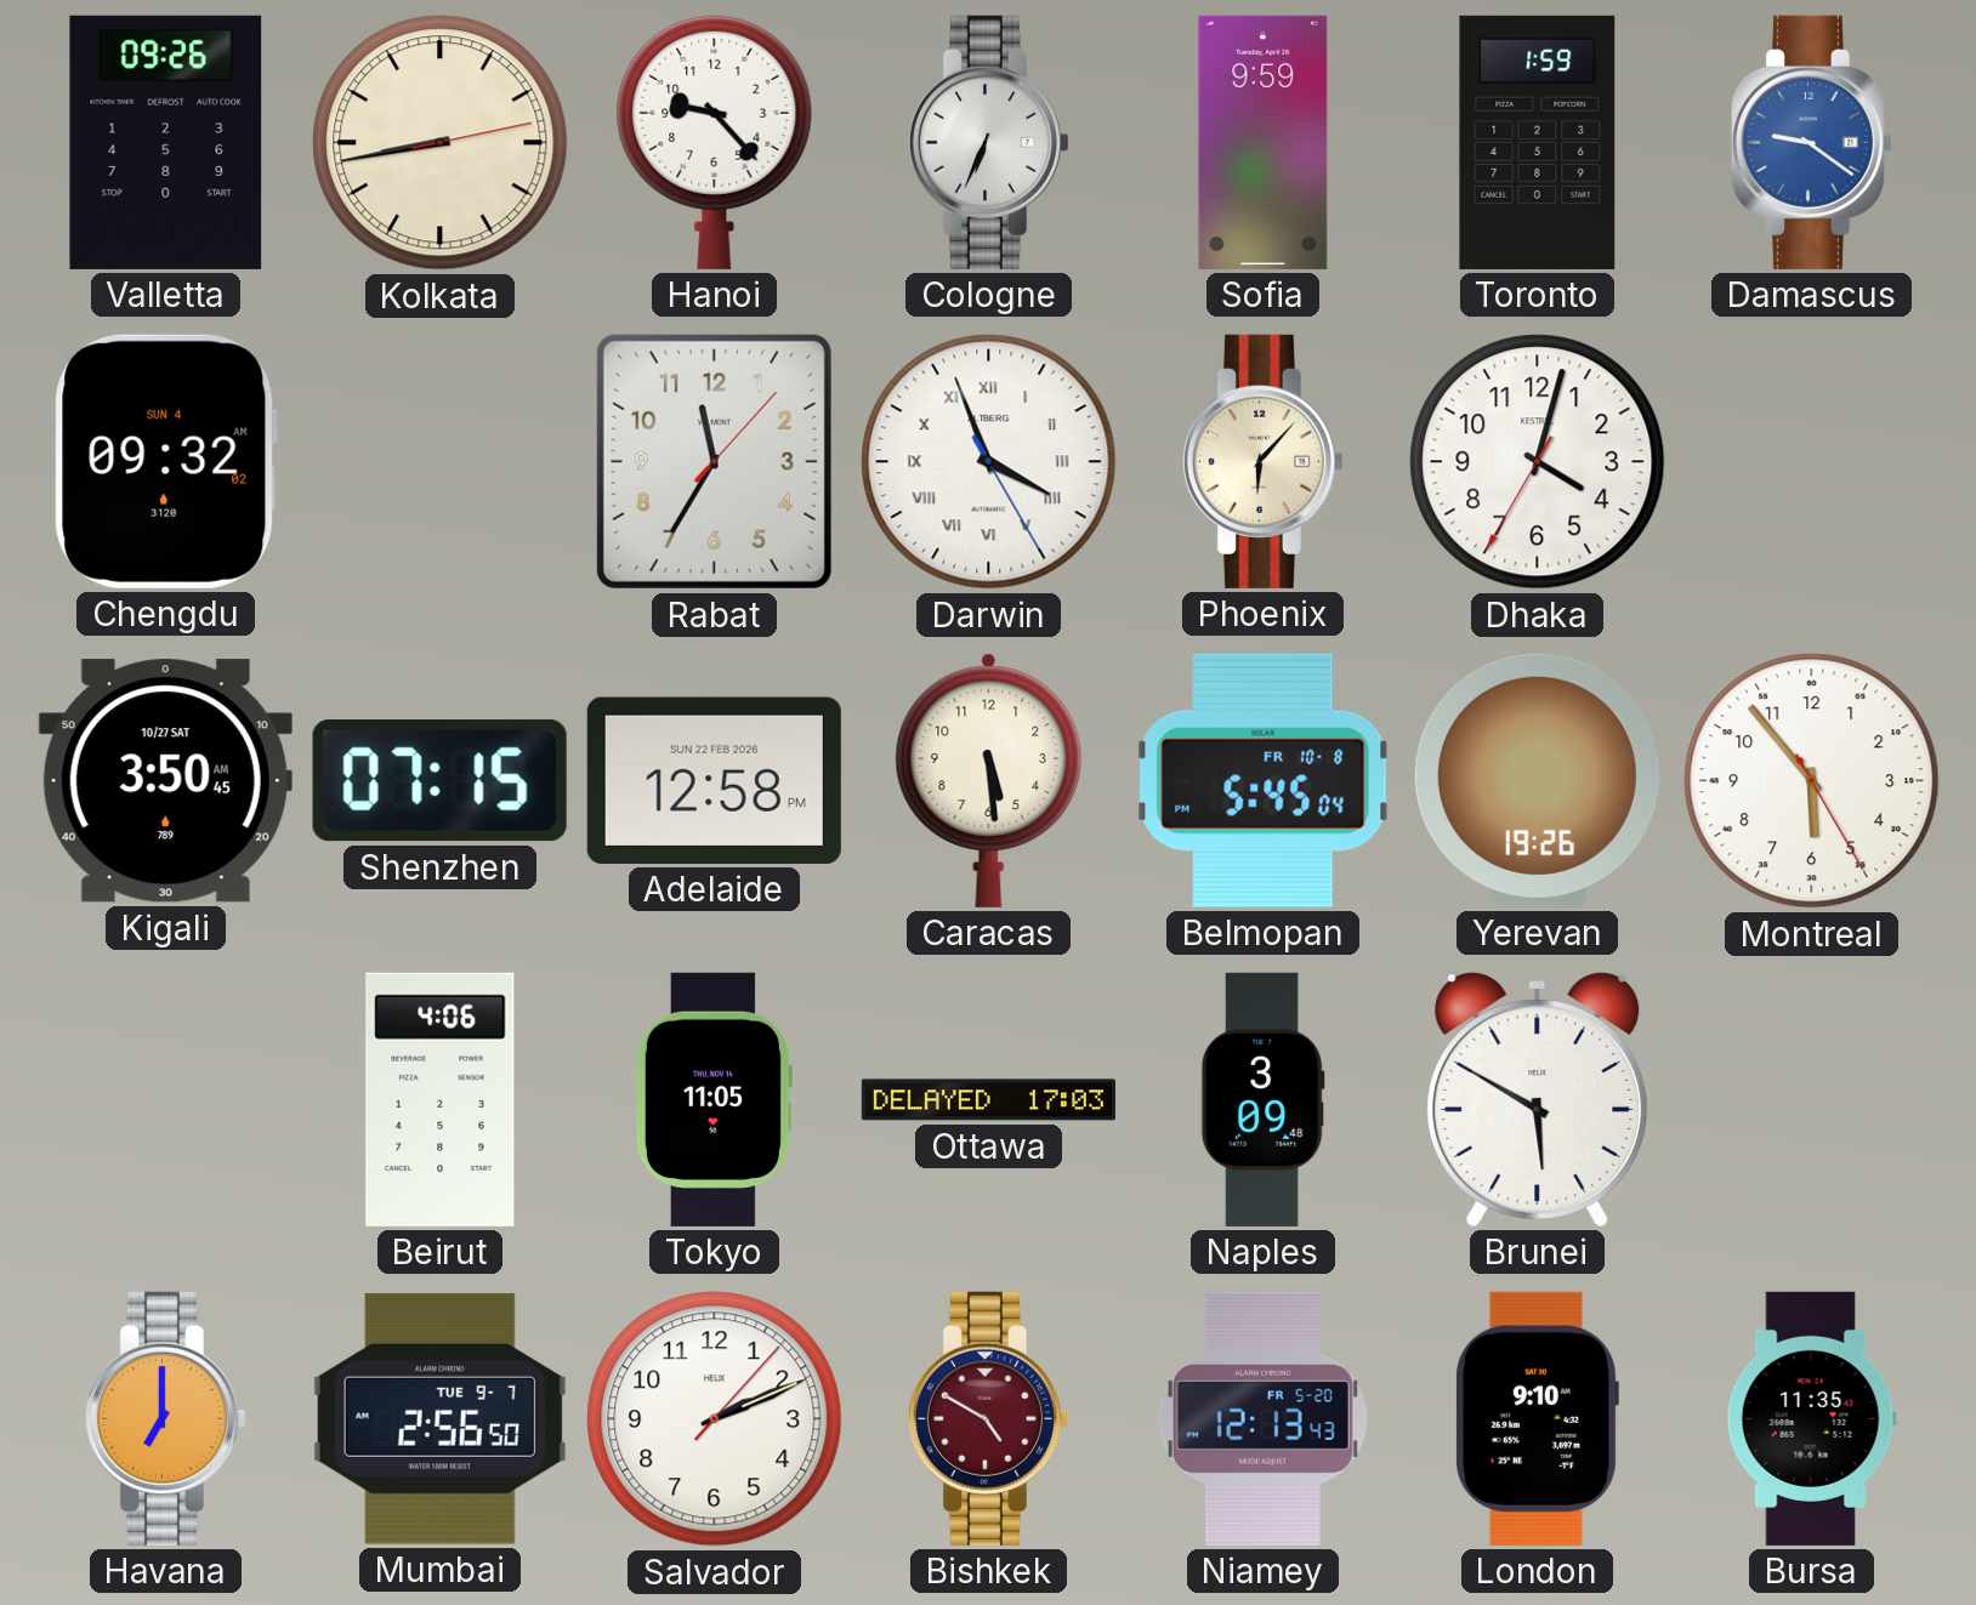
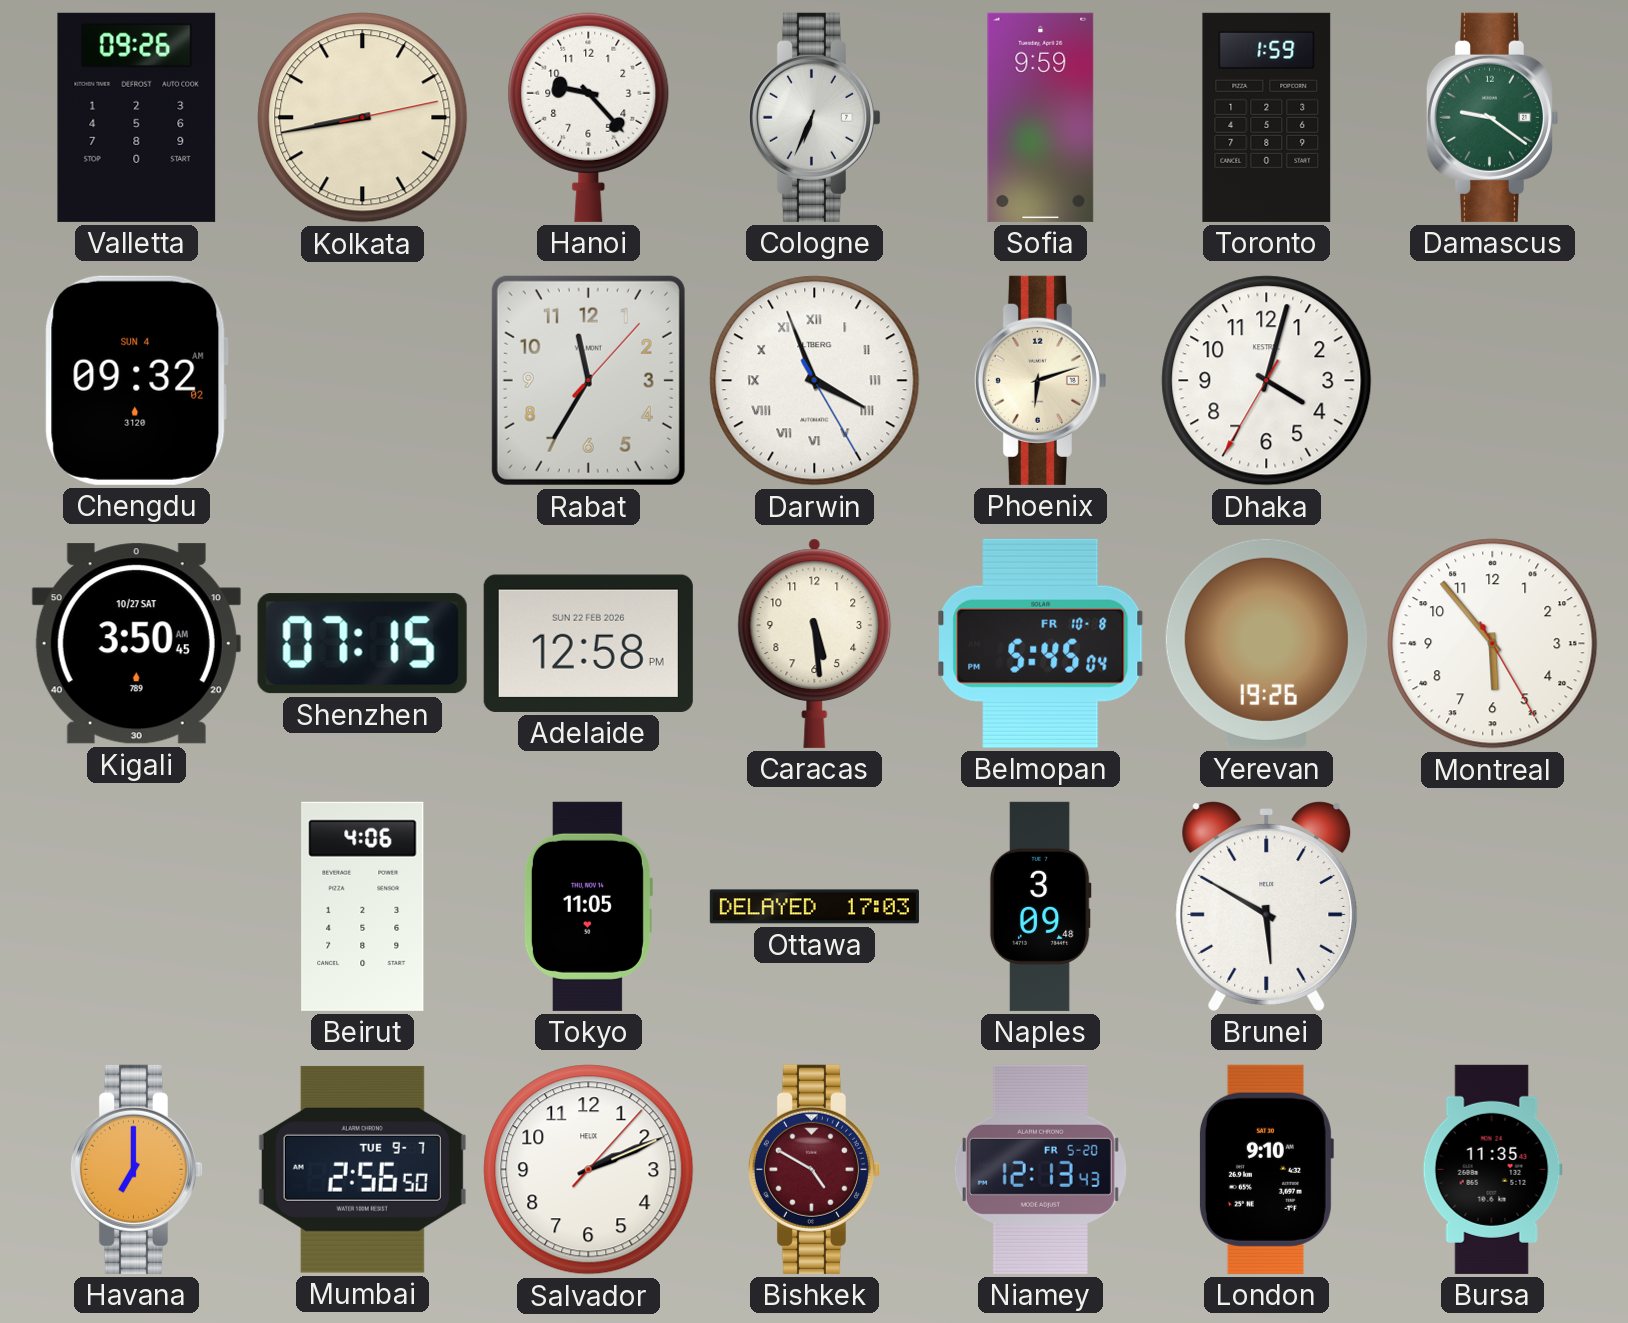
Damascus dial: blue -> green
Phoenix: 6:07 -> 6:12
